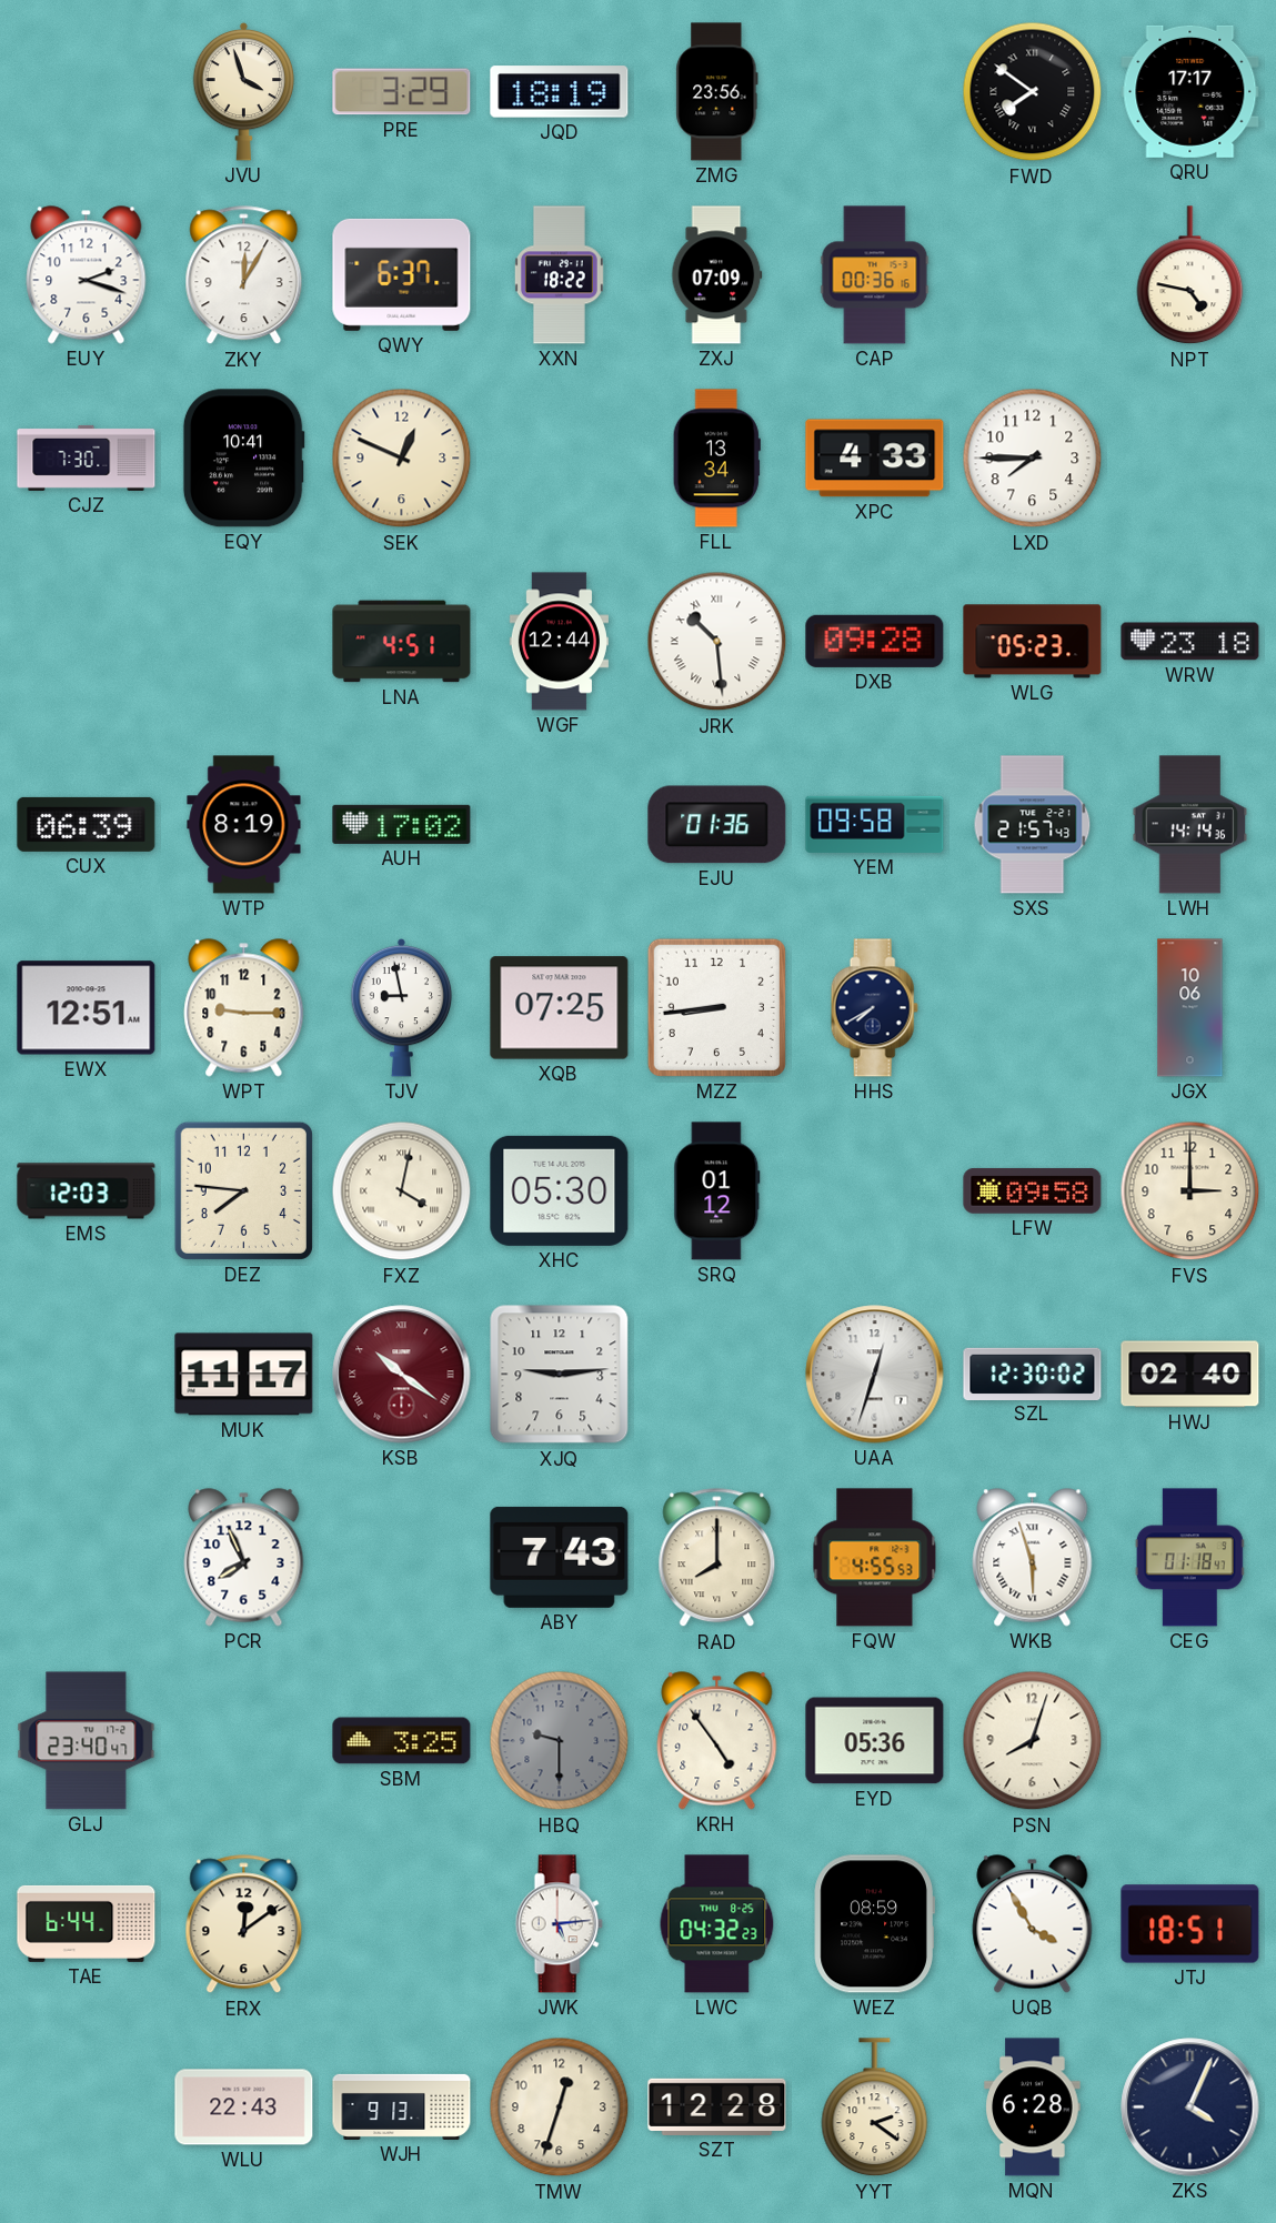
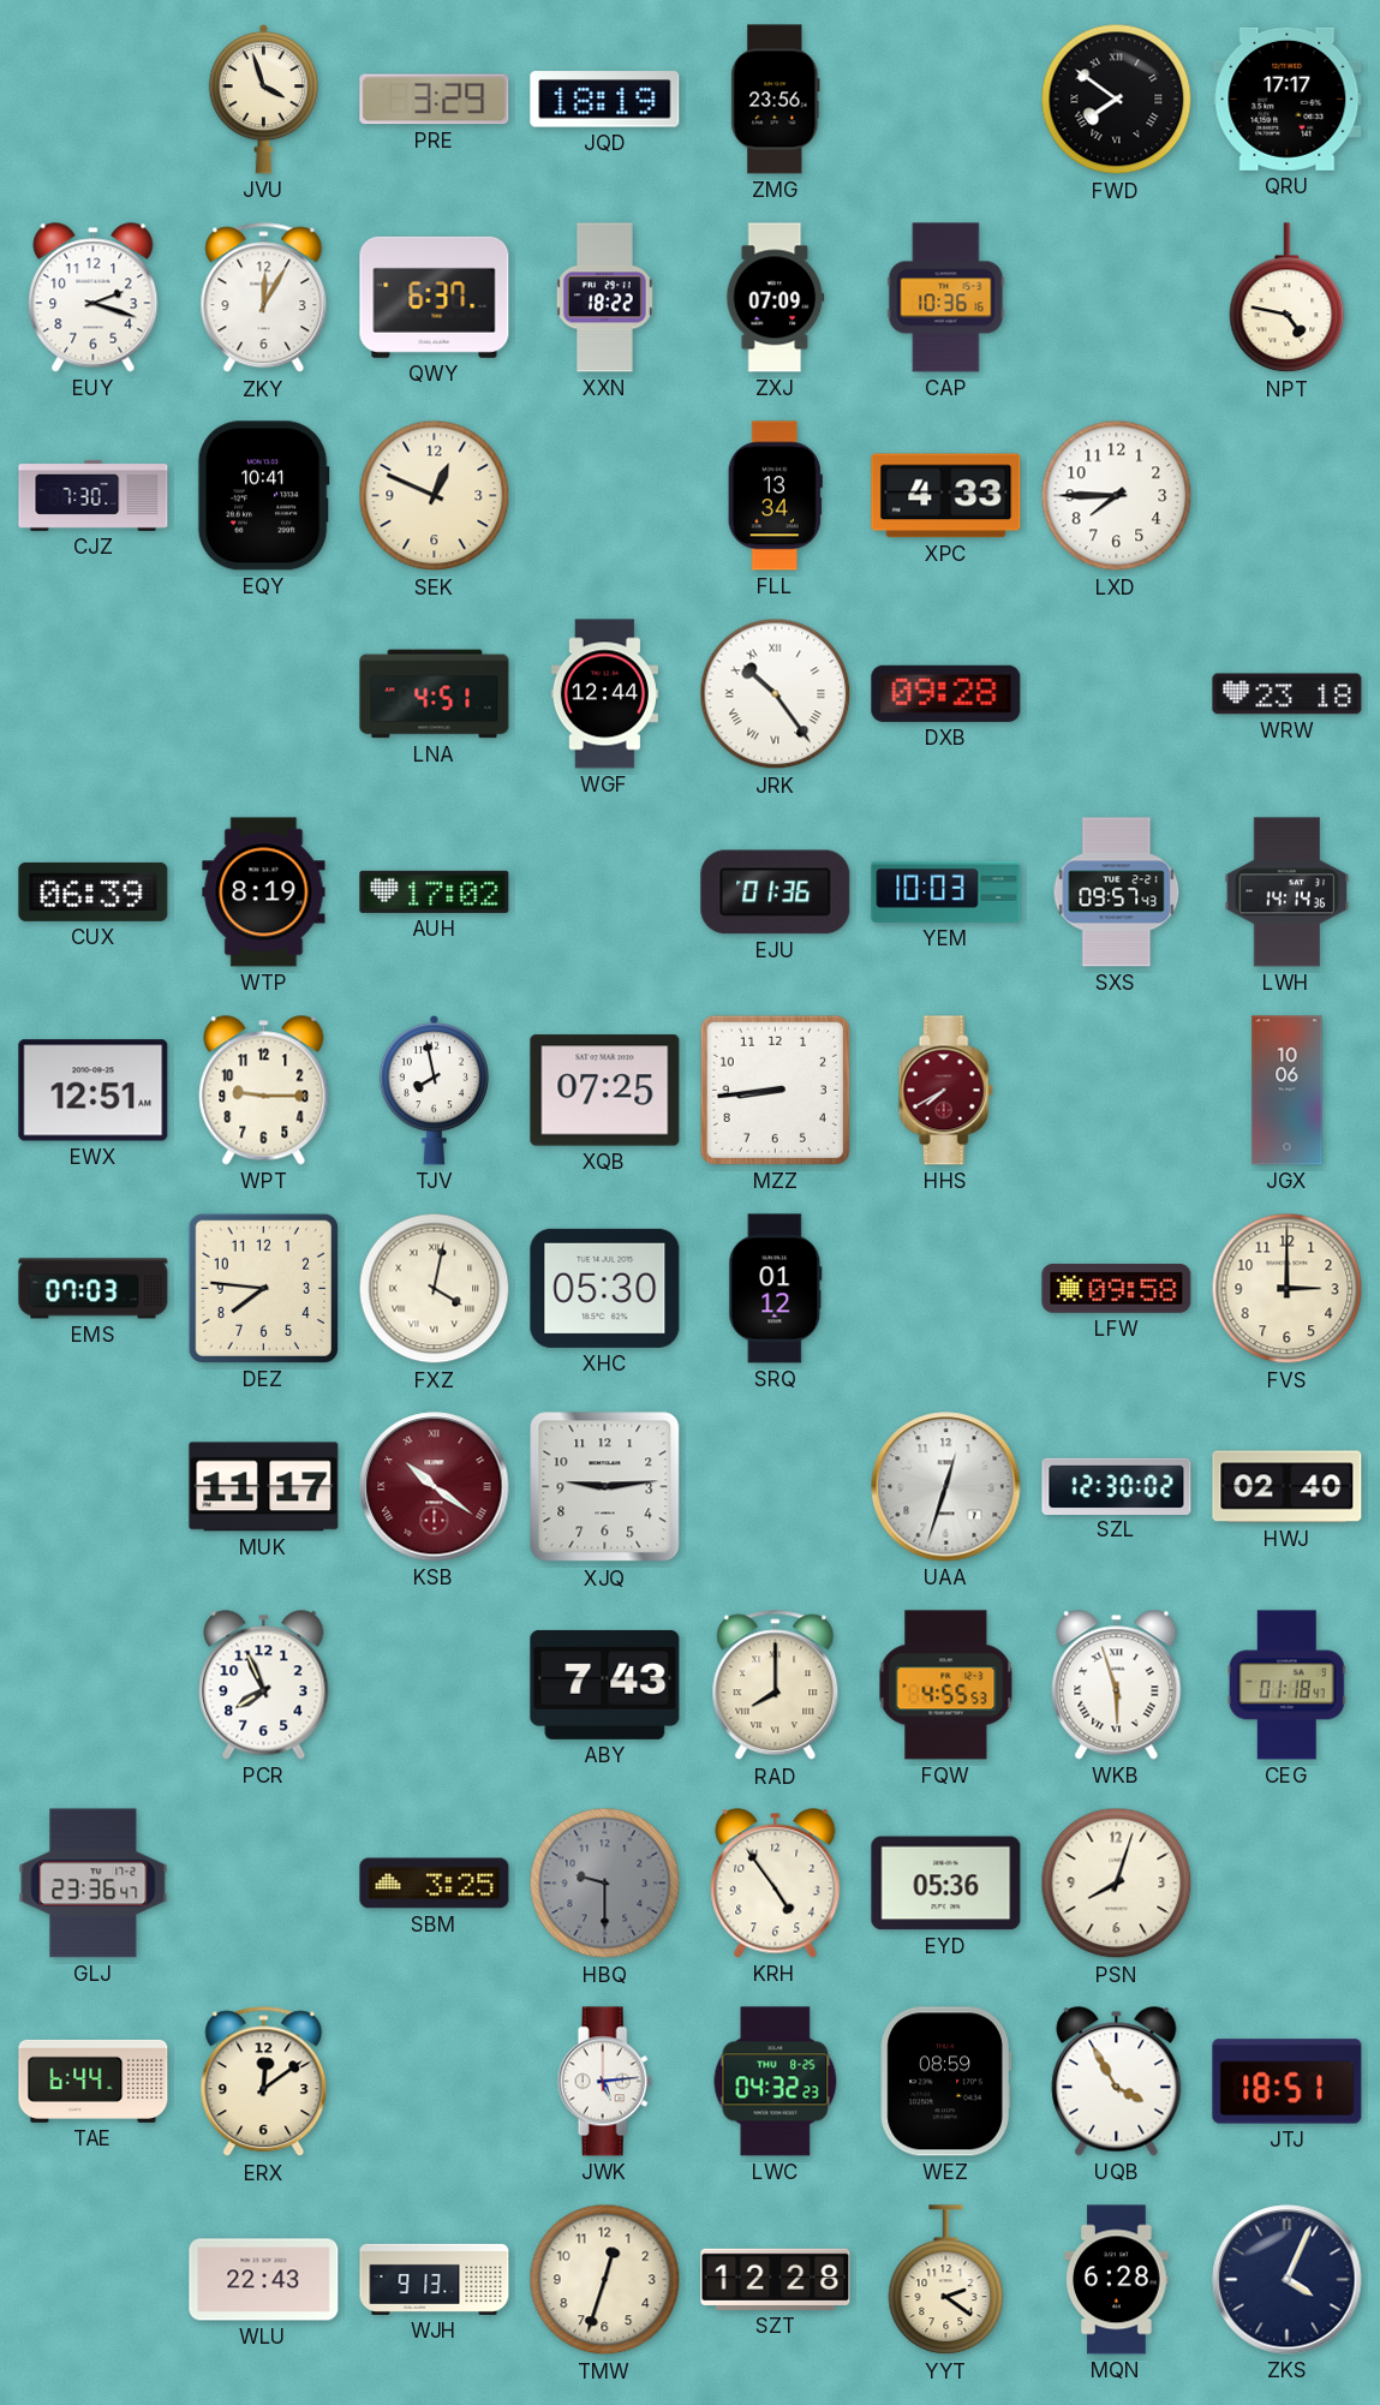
CAP: 00:36 -> 10:36
JRK: 10:29 -> 10:24
WLG: 05:23 -> none
YEM: 09:58 -> 10:03
SXS: 21:57 -> 09:57
TJV: 8:58 -> 7:58
HHS dial: navy -> burgundy
EMS: 12:03 -> 07:03
GLJ: 23:40 -> 23:36
